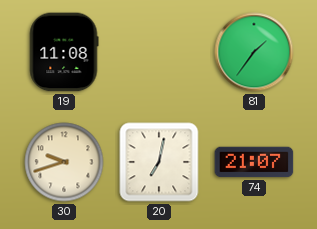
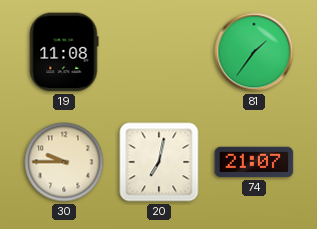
30: 9:42 -> 9:45
